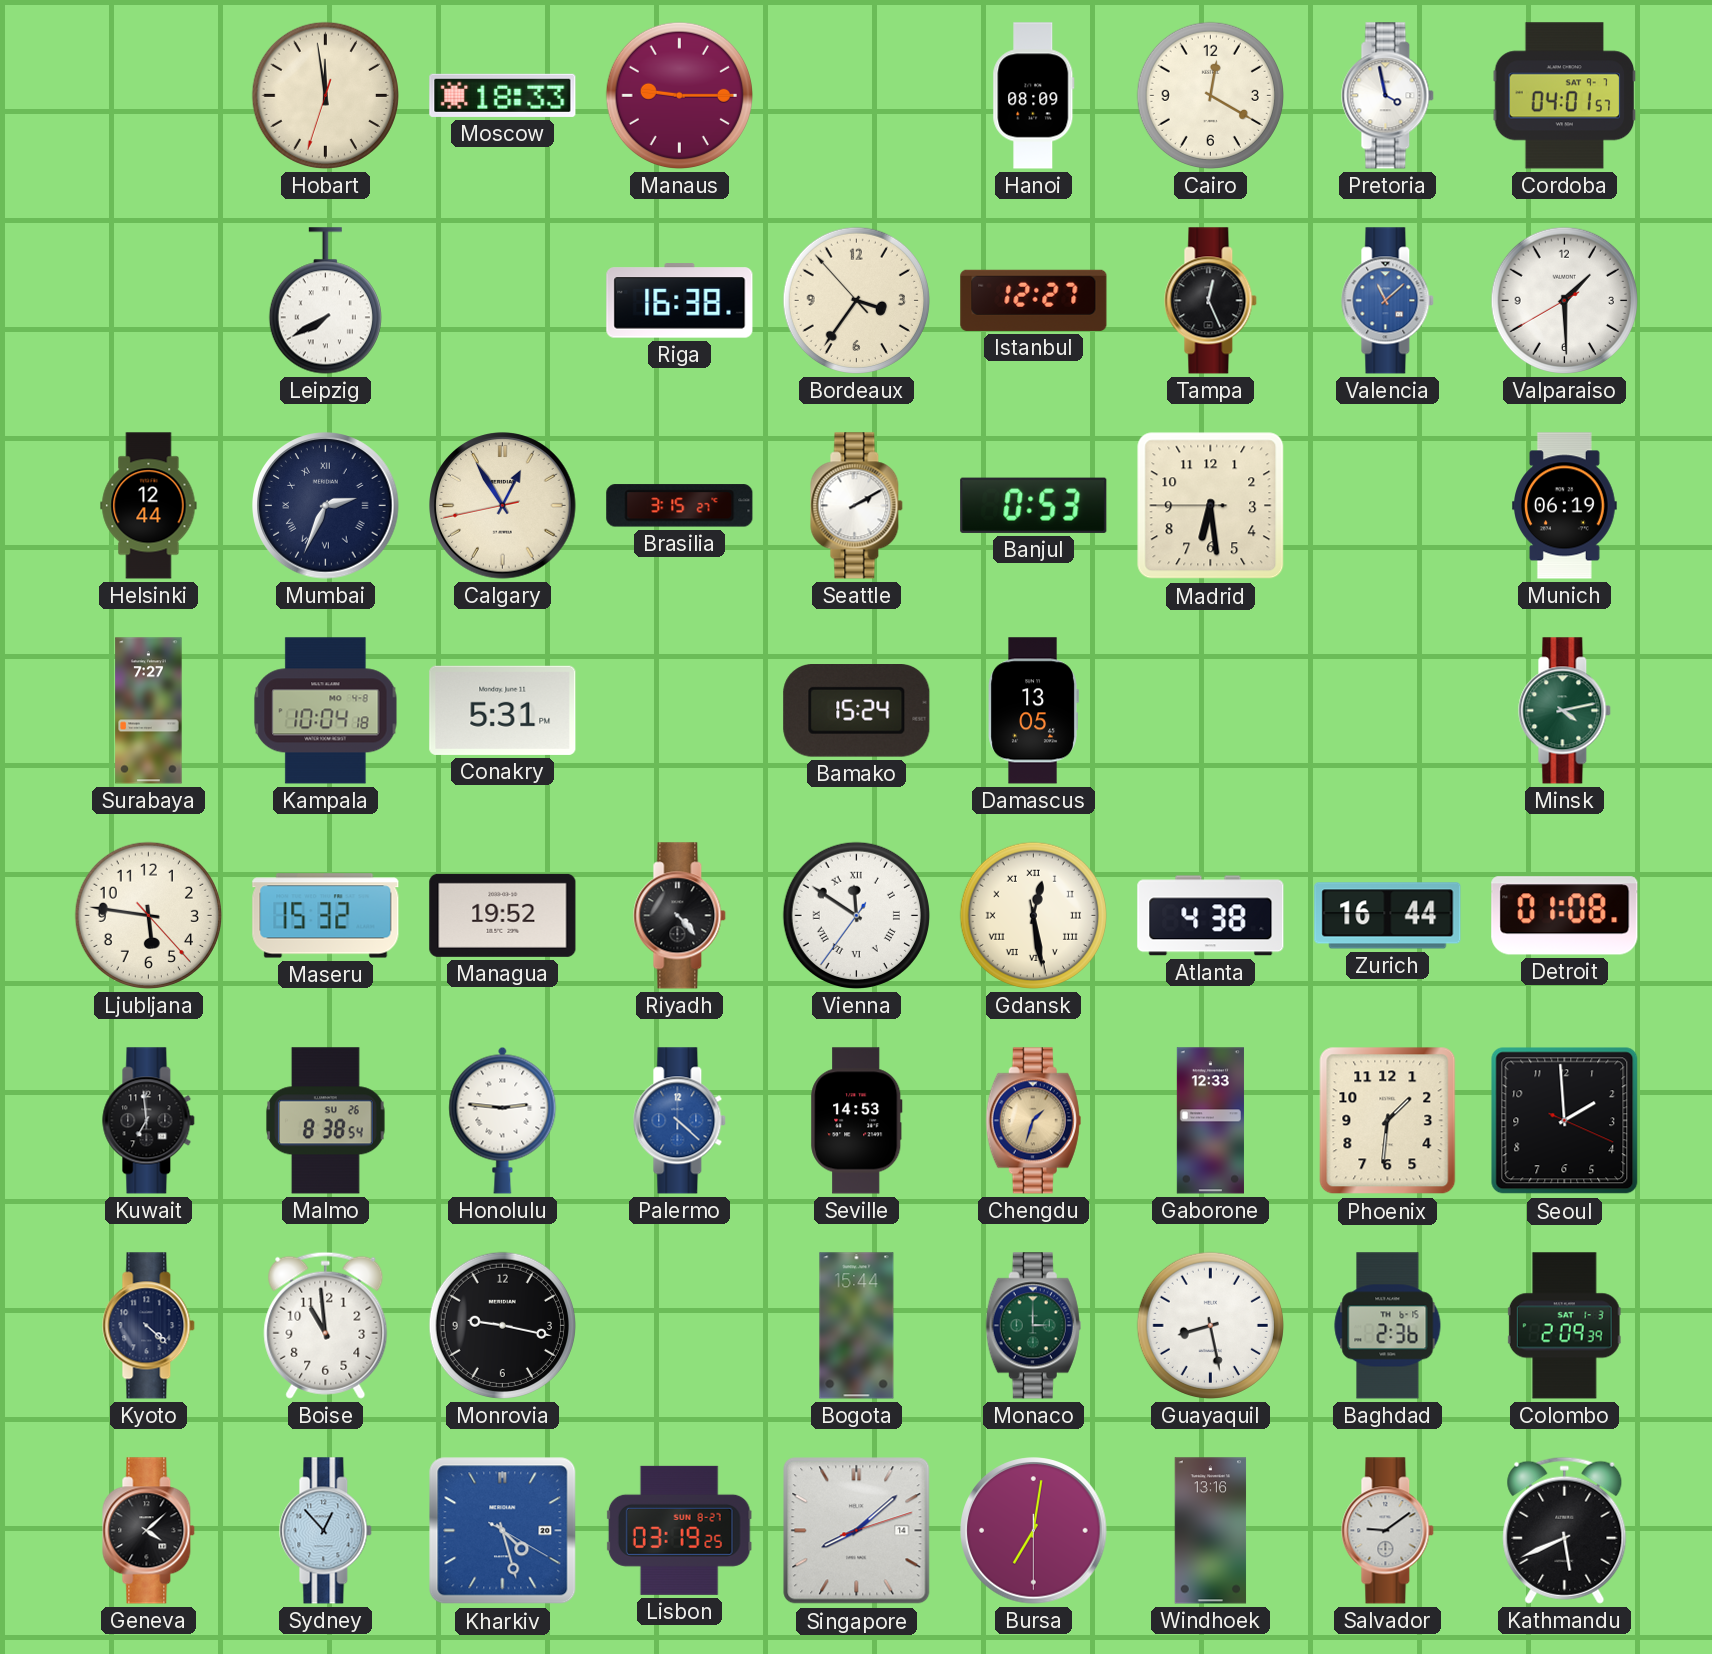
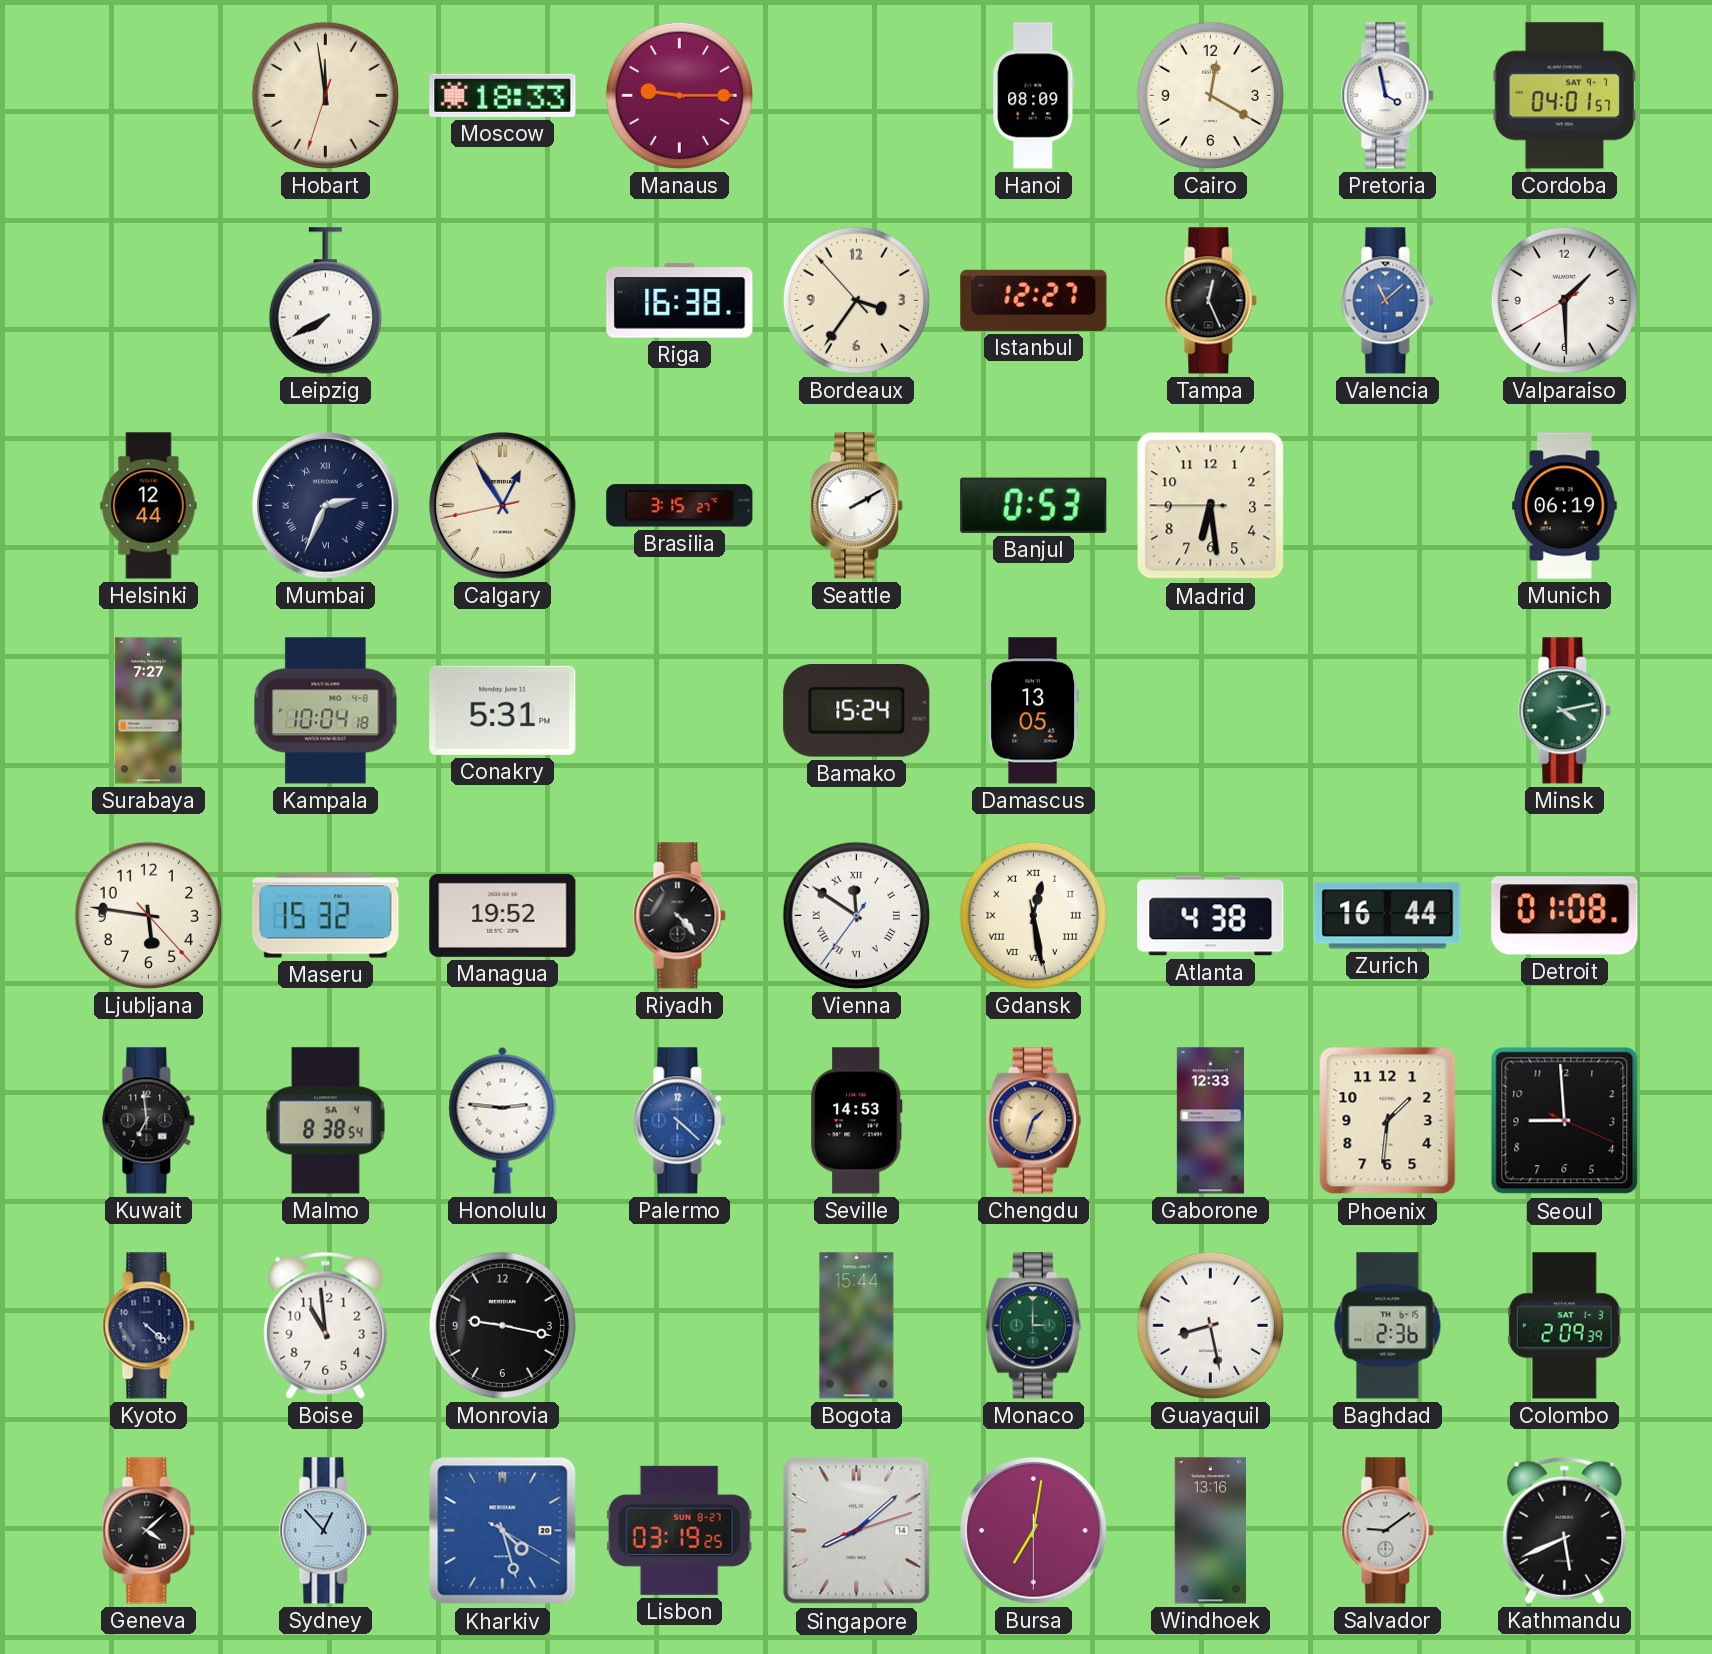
Malmo date: SU 26 -> SA 4
Seoul: 1:59 -> 8:59
